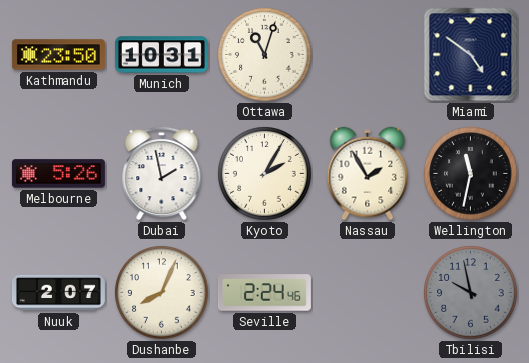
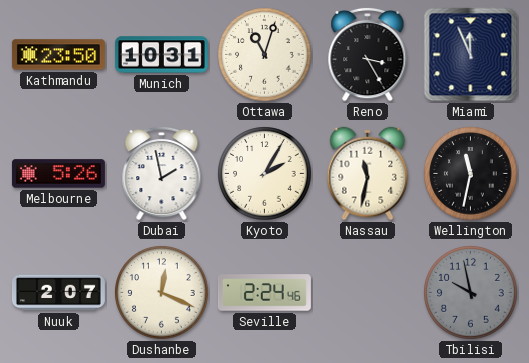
Reno: none -> 3:25
Miami: 4:51 -> 11:56
Nassau: 1:55 -> 11:32
Dushanbe: 8:04 -> 12:19
